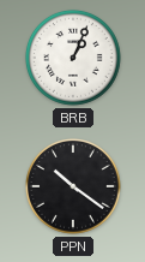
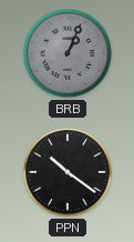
BRB dial: white -> grey
